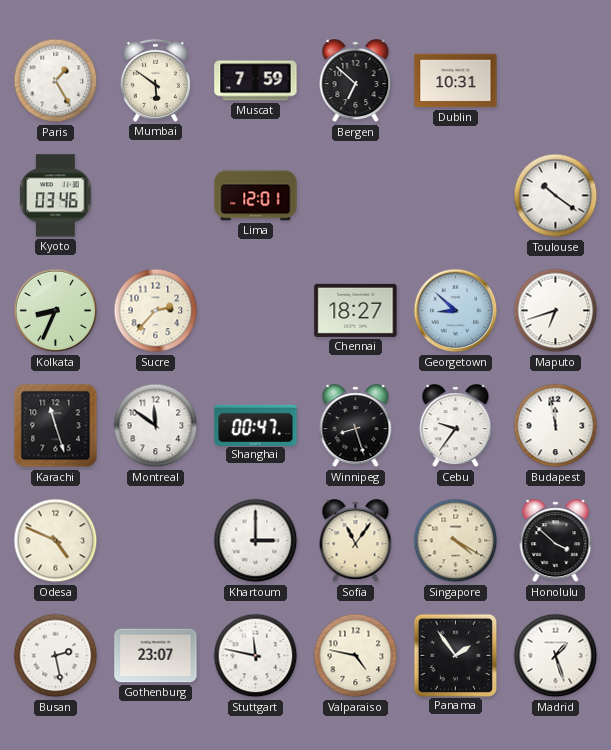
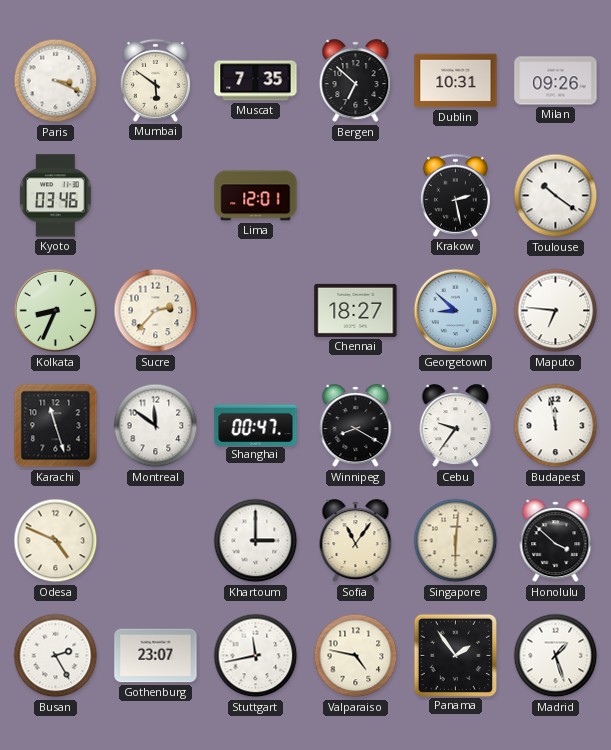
Paris: 1:25 -> 3:19
Muscat: 7:59 -> 7:35
Milan: none -> 09:26
Krakow: none -> 2:28
Maputo: 6:42 -> 6:46
Winnipeg: 8:27 -> 8:20
Singapore: 4:20 -> 6:01
Busan: 2:28 -> 2:25
Stuttgart: 11:47 -> 11:43
